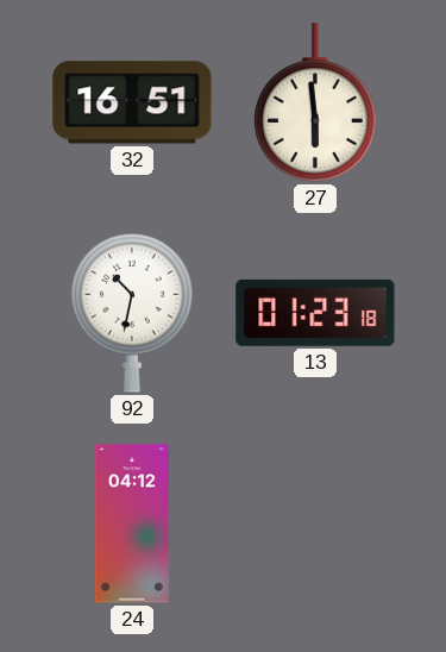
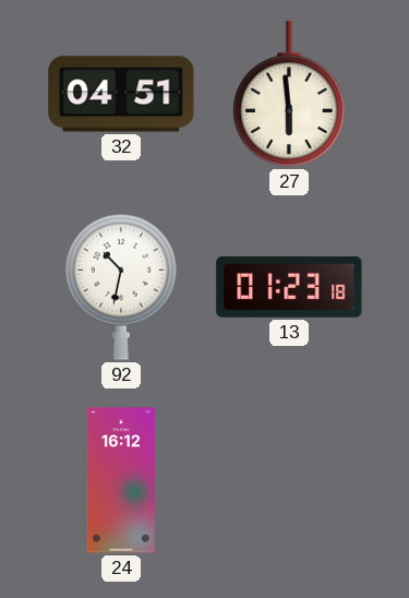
32: 16:51 -> 04:51
24: 04:12 -> 16:12
